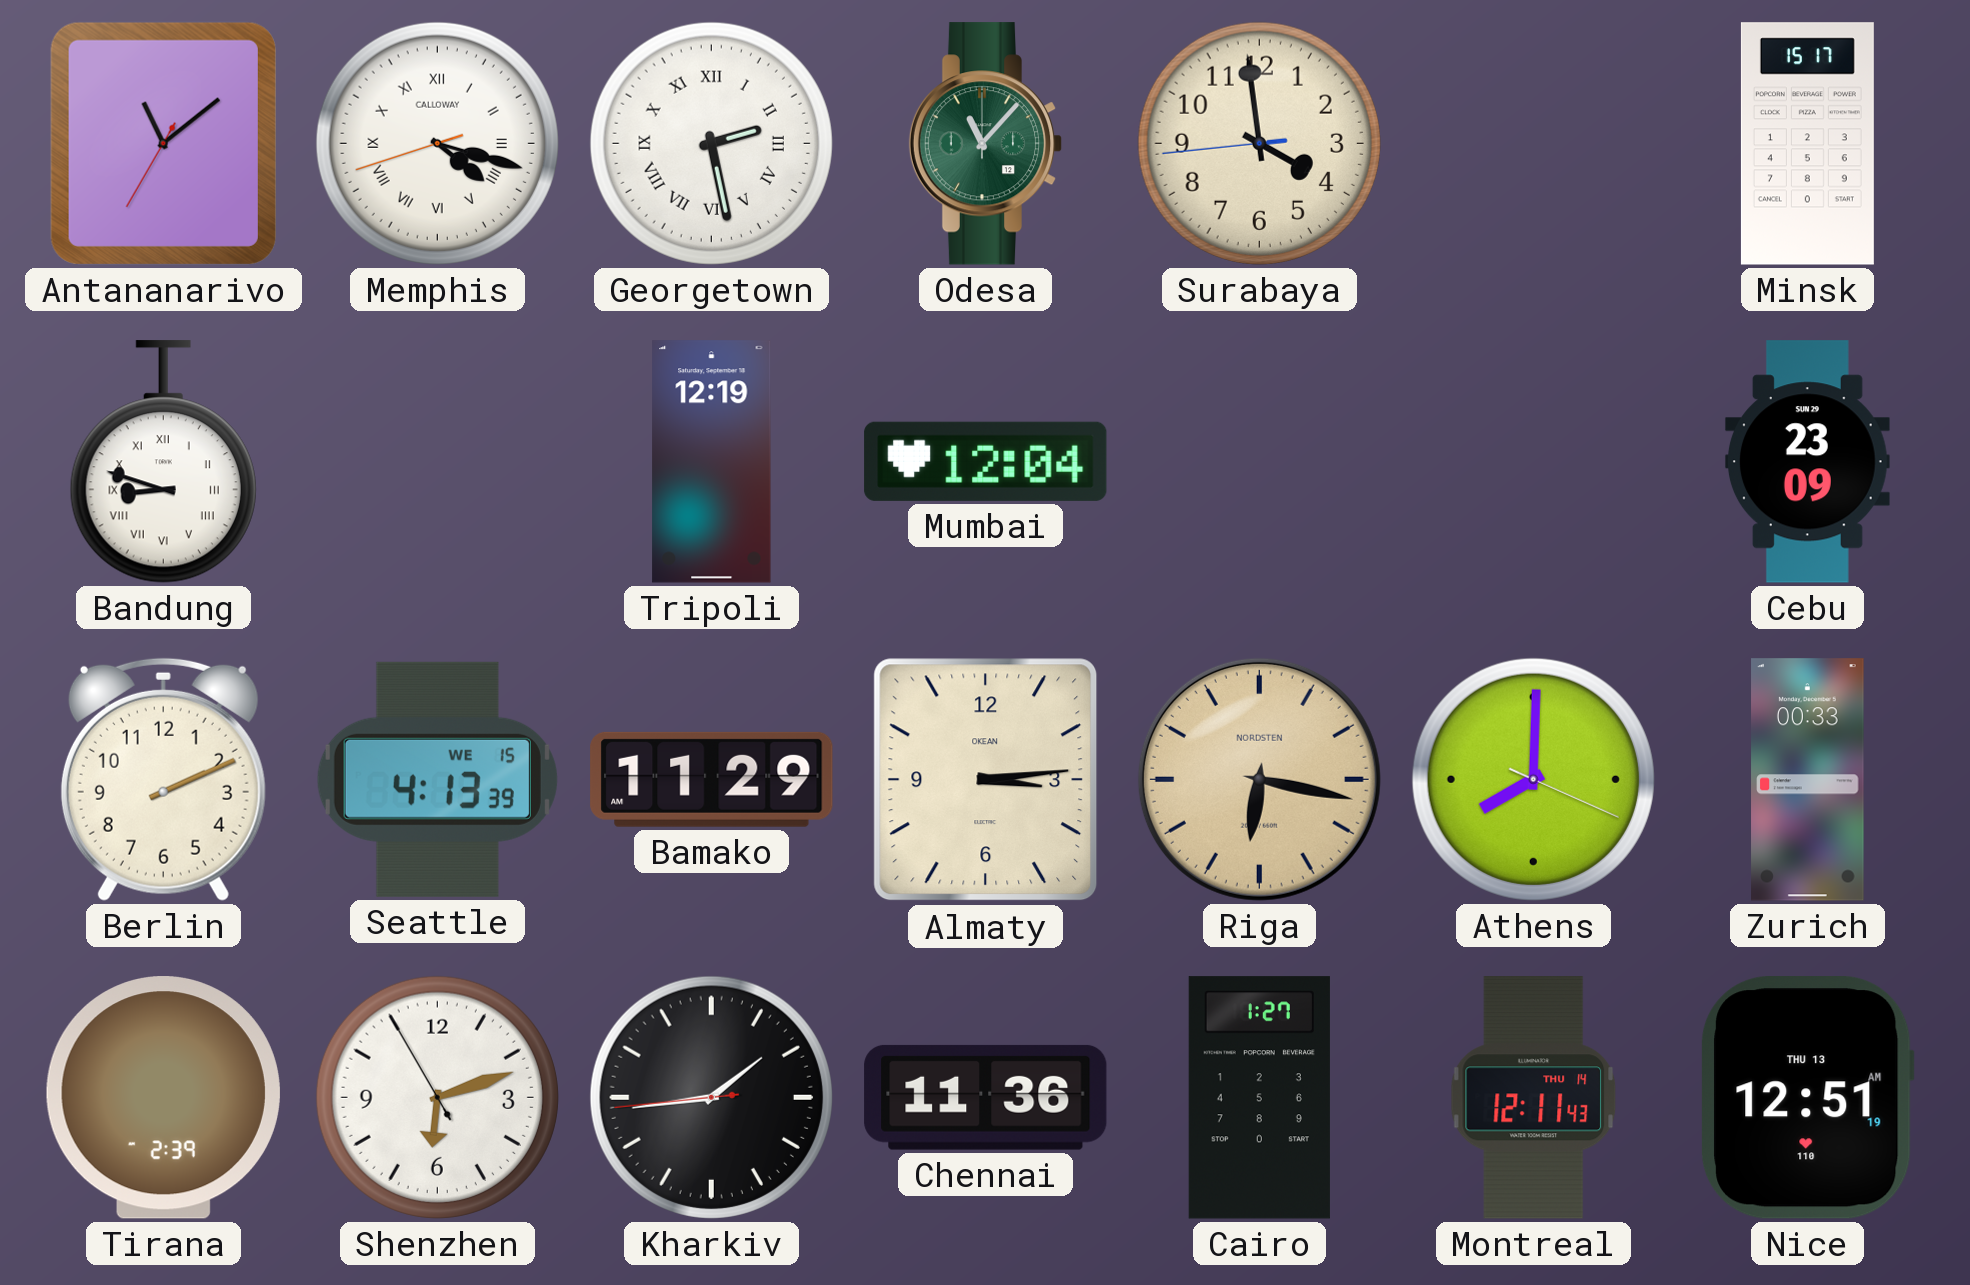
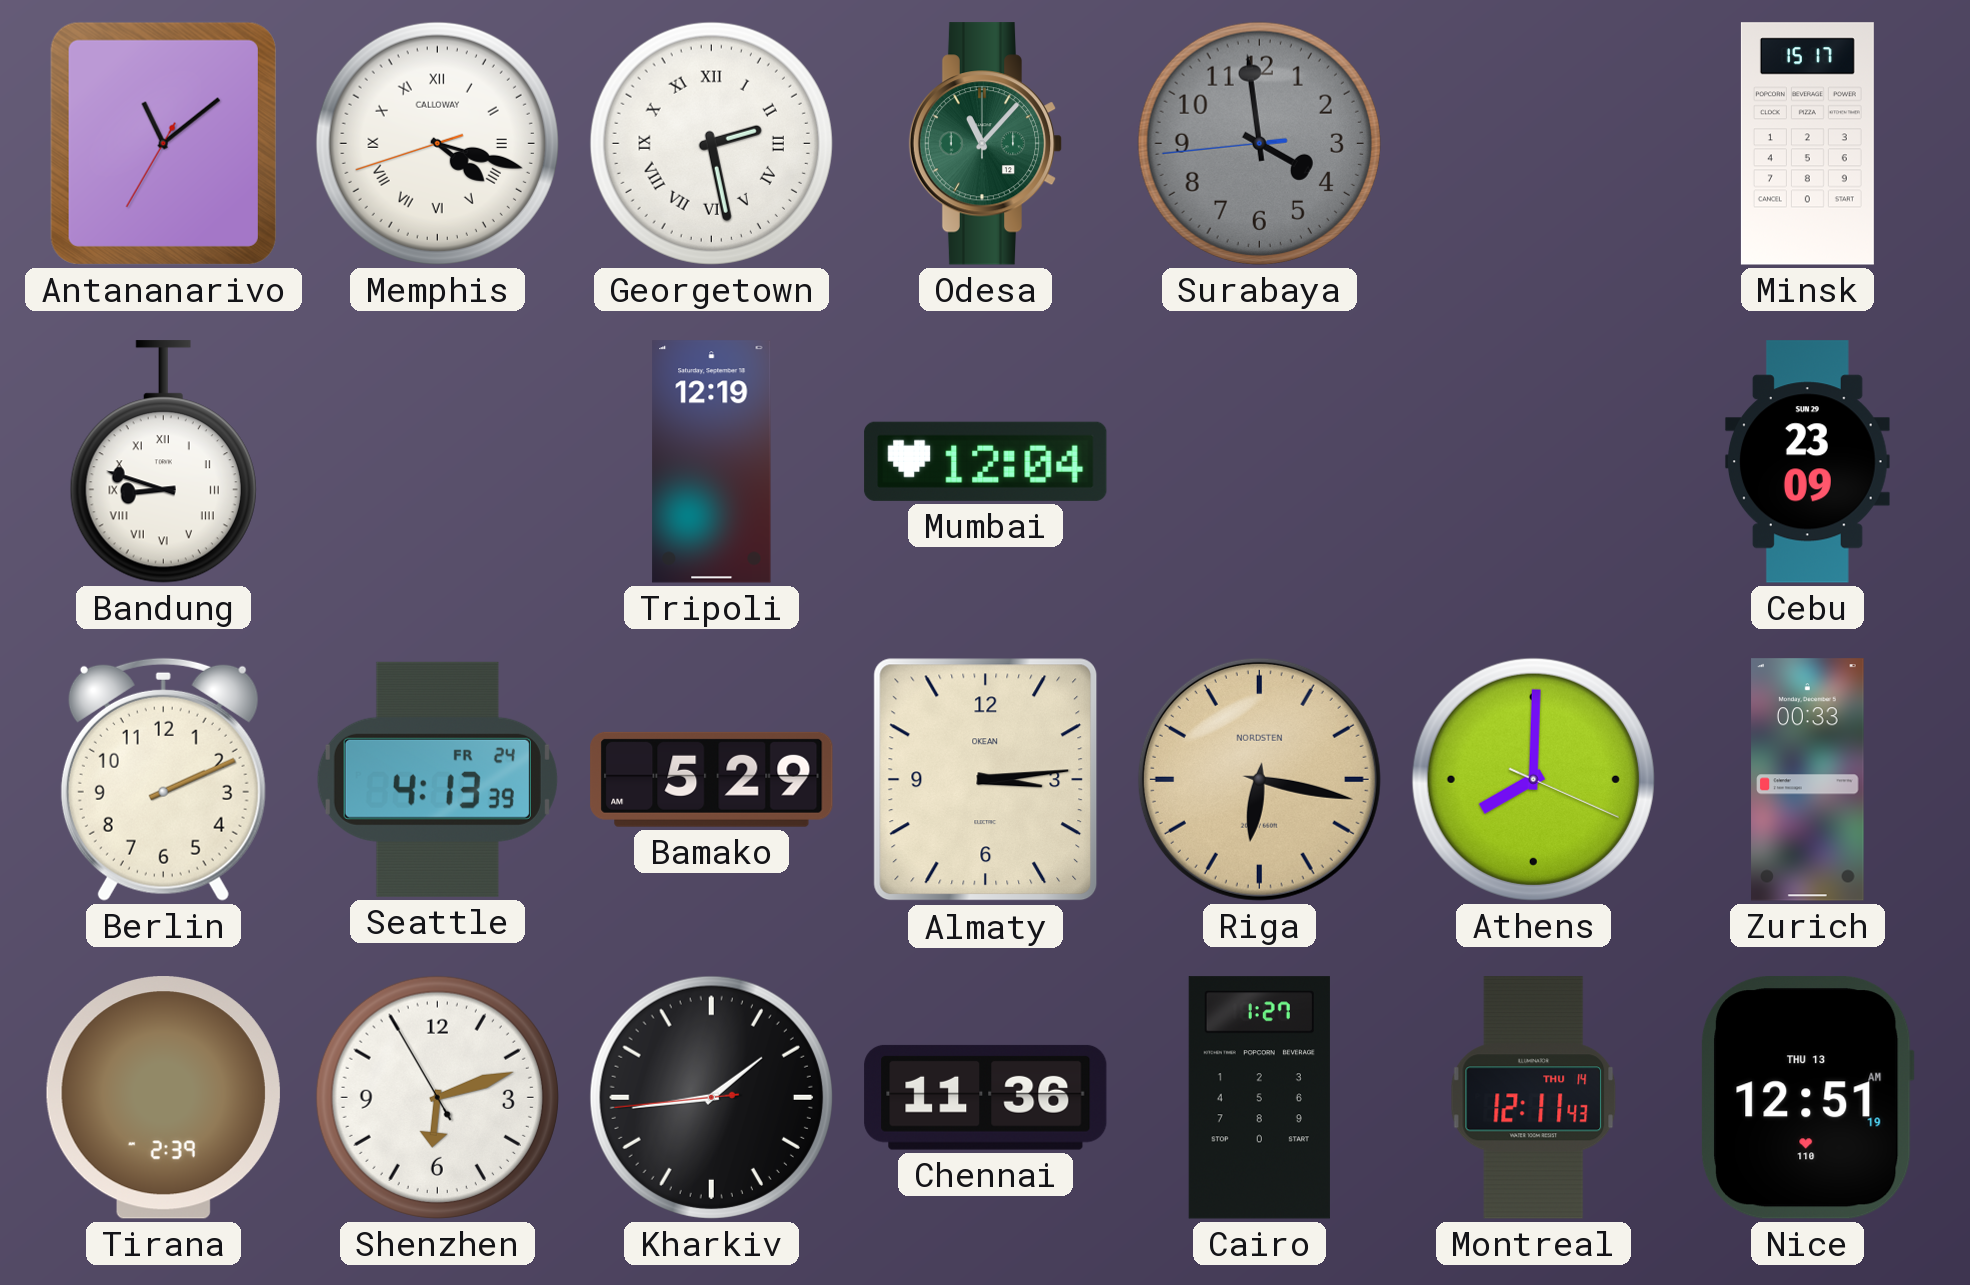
Surabaya dial: cream -> grey
Seattle date: WE 15 -> FR 24
Bamako: 11:29 -> 5:29
